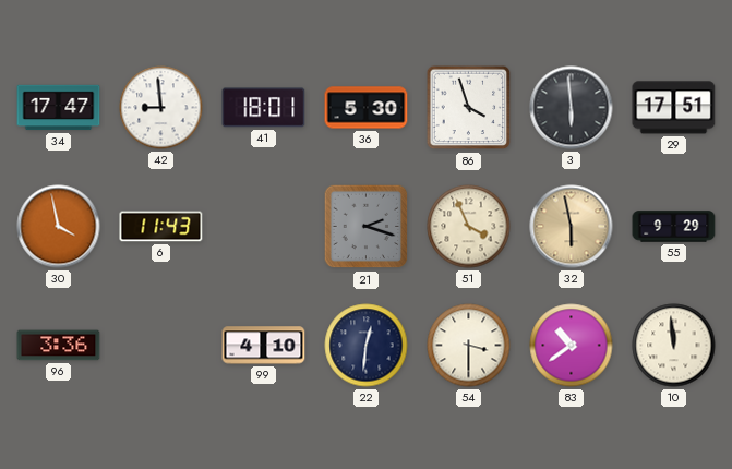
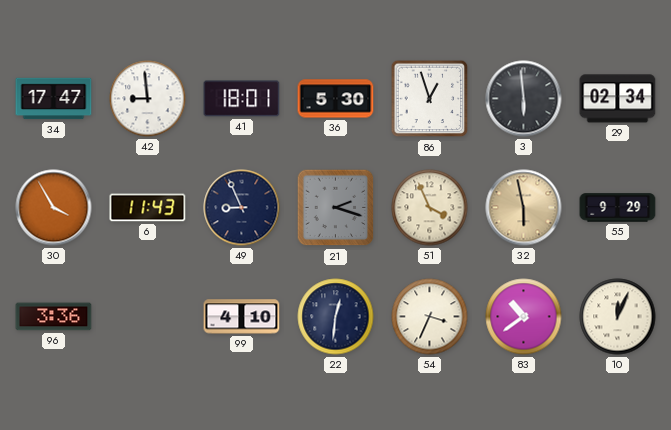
86: 3:57 -> 12:57
29: 17:51 -> 02:34
30: 3:58 -> 3:55
49: none -> 8:56
54: 3:30 -> 3:34
10: 11:59 -> 12:04
